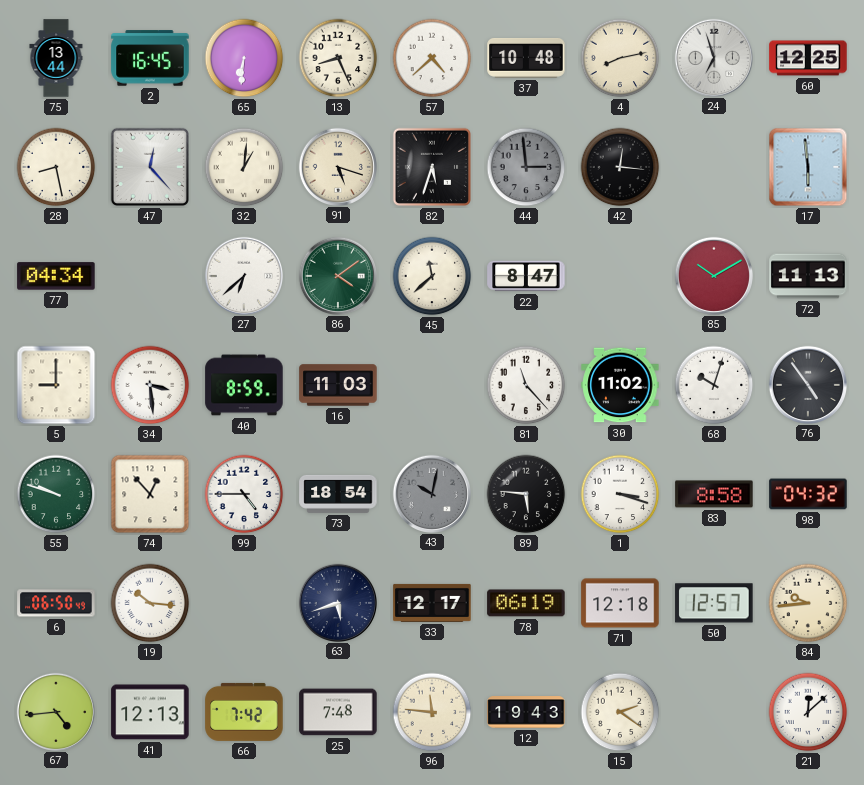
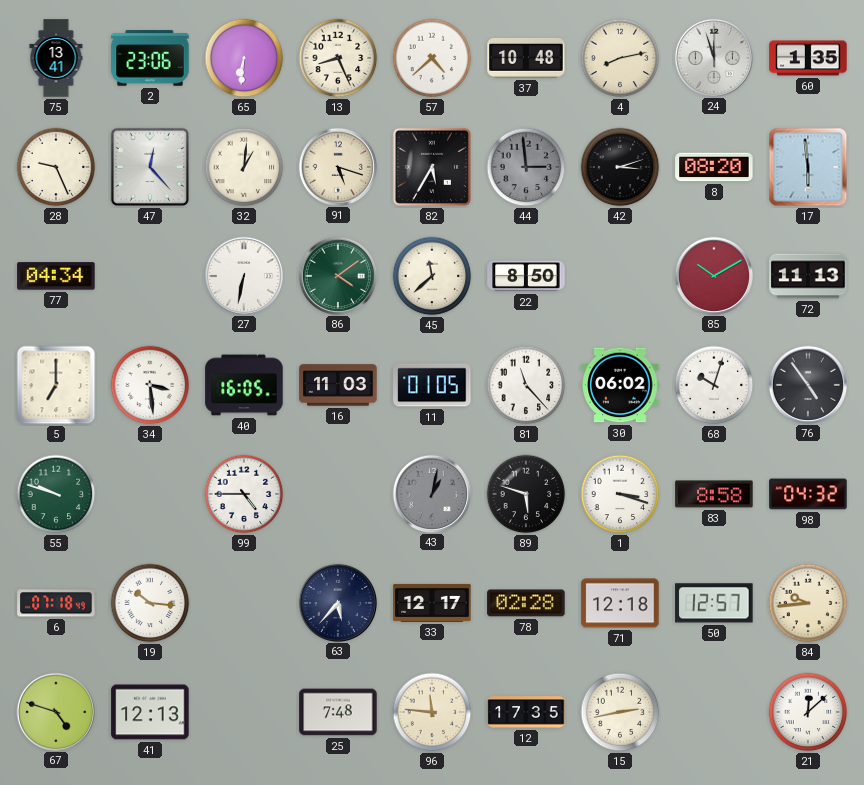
75: 13:44 -> 13:41
2: 16:45 -> 23:06
24: 6:57 -> 11:57
60: 12:25 -> 1:35
28: 8:28 -> 9:26
82: 5:33 -> 5:35
42: 12:16 -> 3:12
8: none -> 08:20
27: 6:38 -> 6:32
22: 8:47 -> 8:50
5: 9:00 -> 7:00
40: 8:59 -> 16:05
11: none -> 01:05
30: 11:02 -> 06:02
74: 12:53 -> none
73: 18:54 -> none
43: 10:02 -> 1:02
89: 5:46 -> 5:48
6: 06:50 -> 07:18
63: 5:42 -> 5:37
78: 06:19 -> 02:28
67: 4:44 -> 4:48
66: 7:42 -> none
12: 19:43 -> 17:35
15: 2:21 -> 2:43
